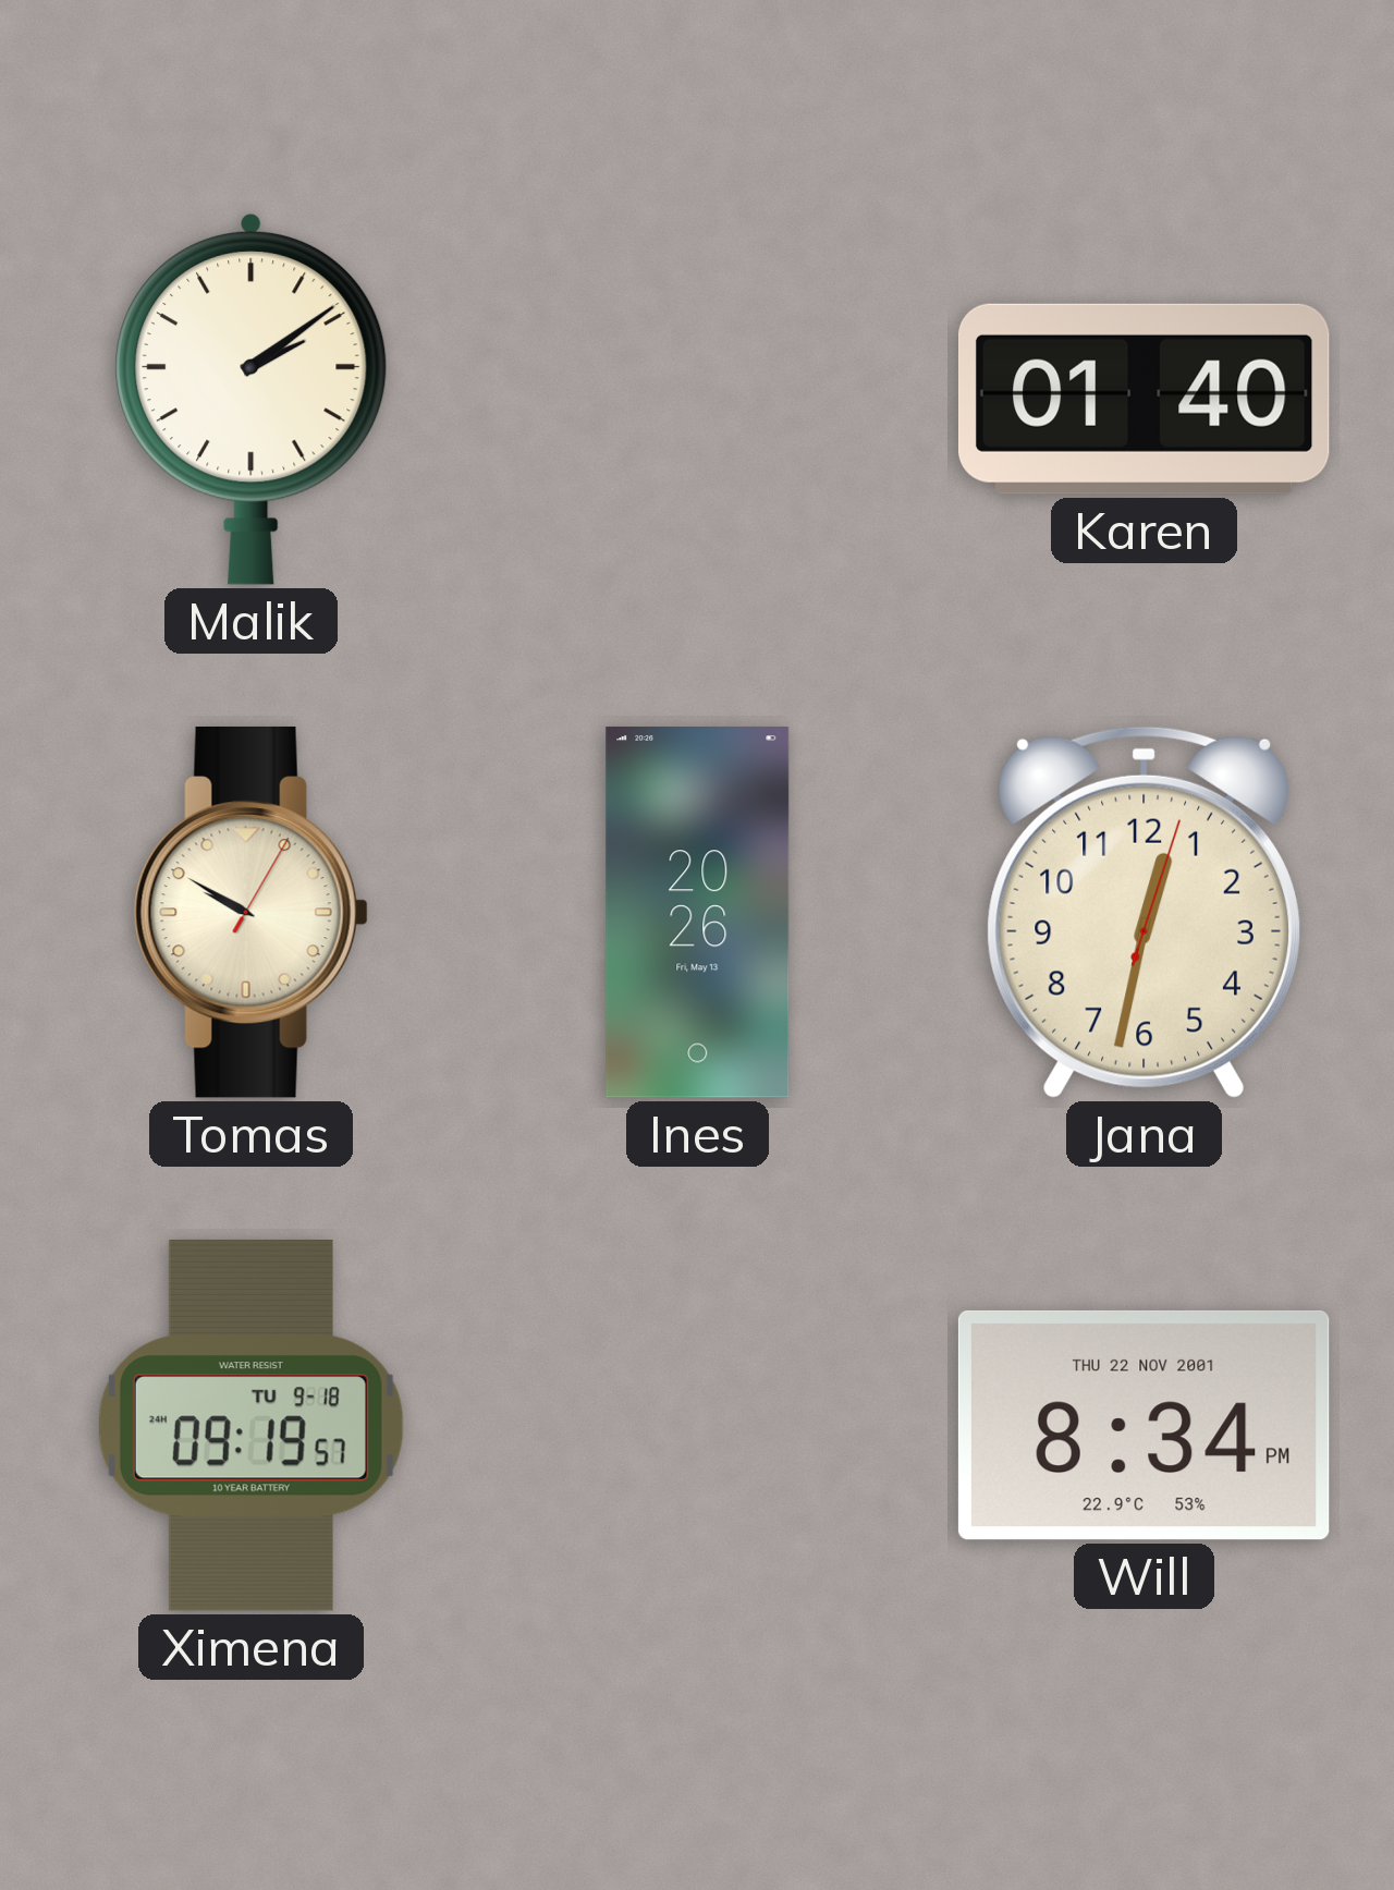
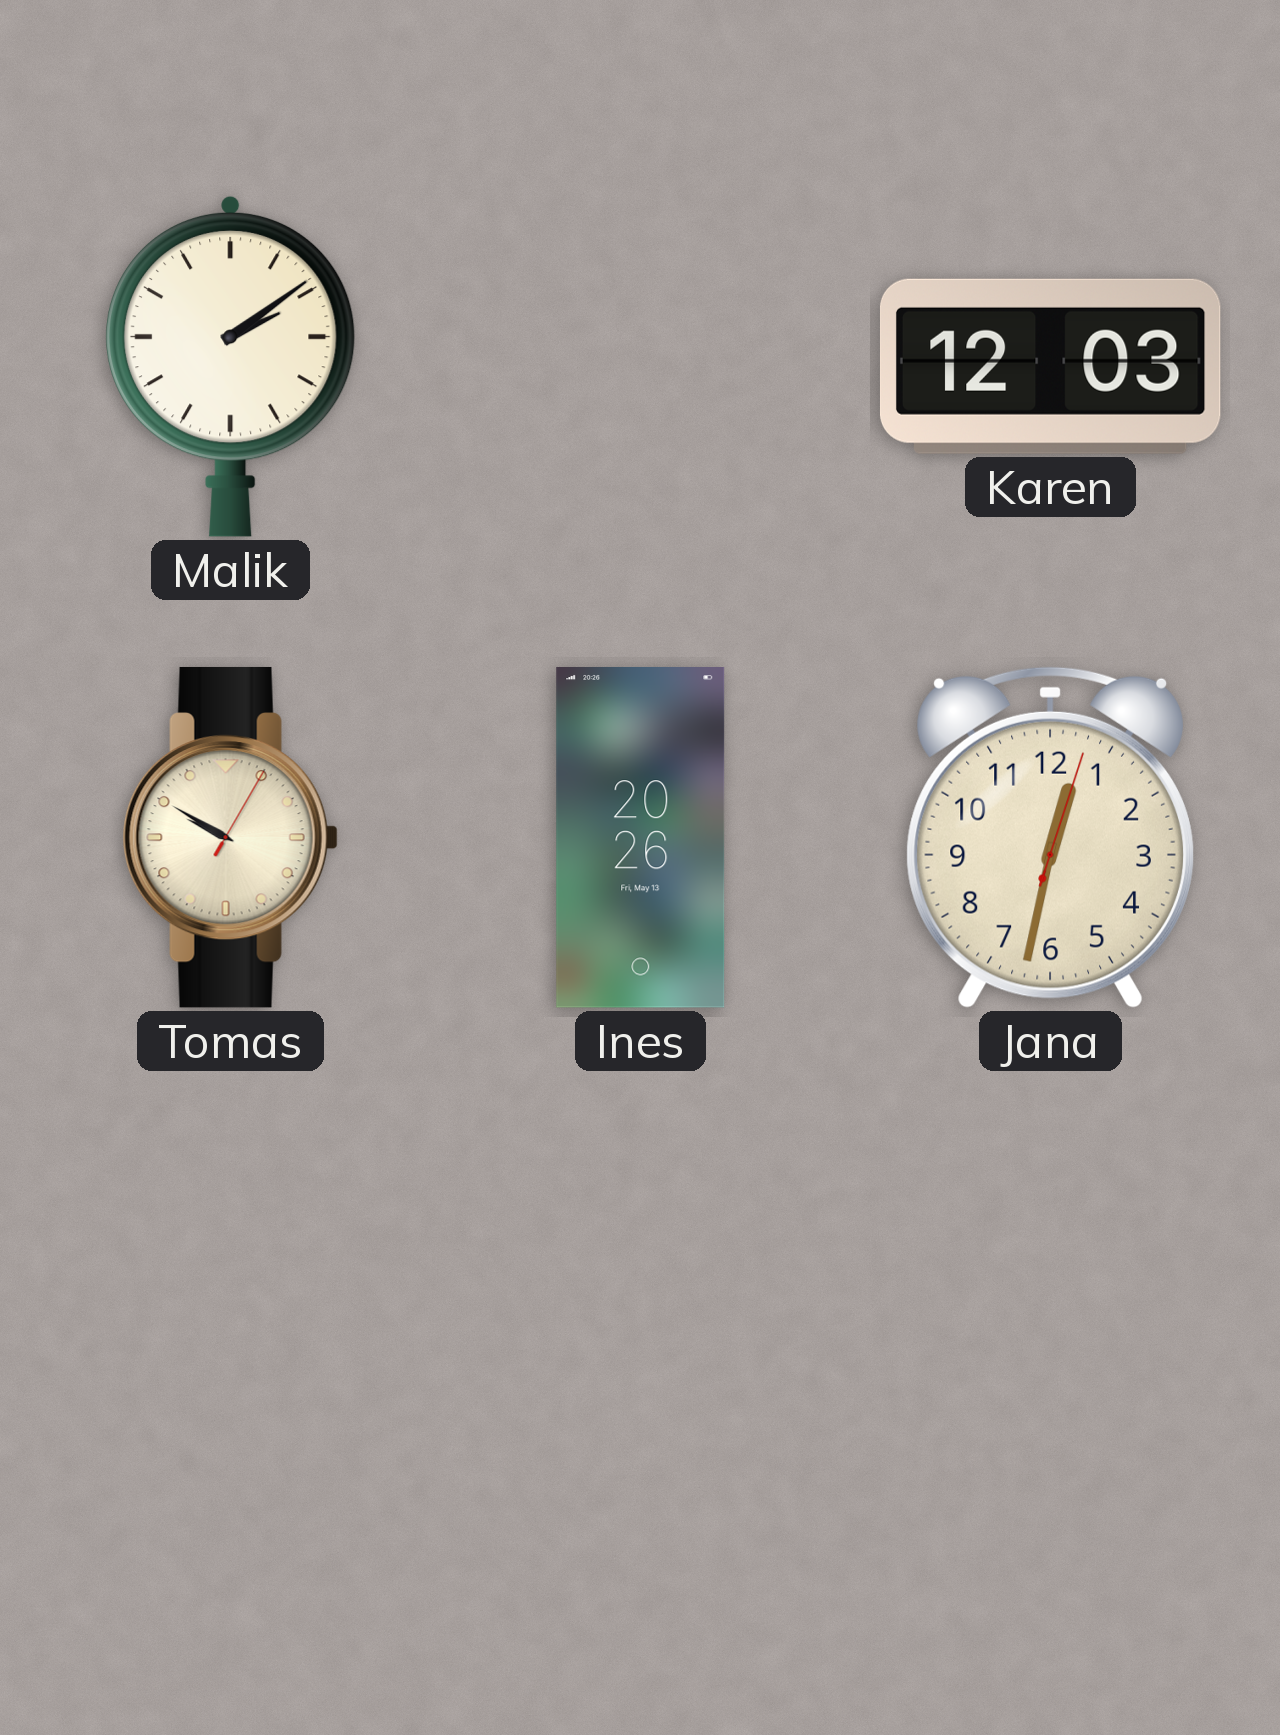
Karen: 01:40 -> 12:03
Ximena: 09:19 -> none
Will: 8:34 -> none
